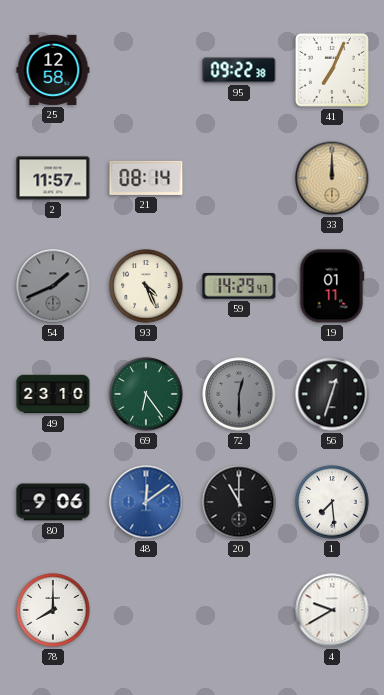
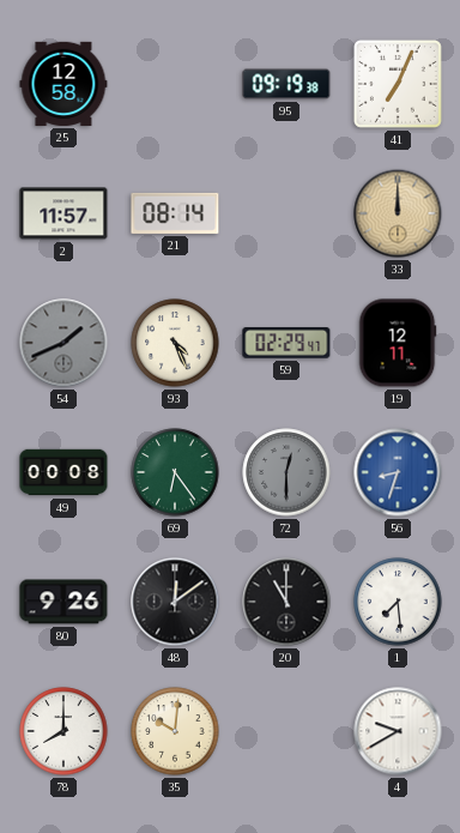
95: 09:22 -> 09:19
59: 14:29 -> 02:29
19: 01:11 -> 12:11
49: 23:10 -> 00:08
56: 12:33 -> 8:33
56 dial: black -> blue
80: 9:06 -> 9:26
48 dial: blue -> black
35: none -> 10:01
